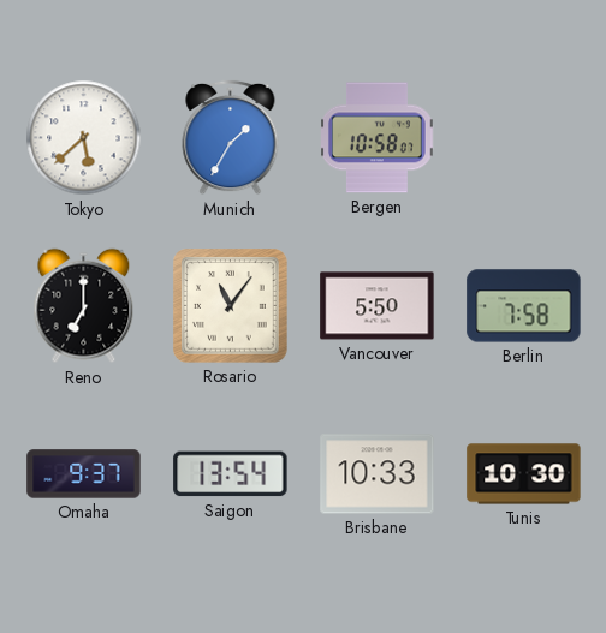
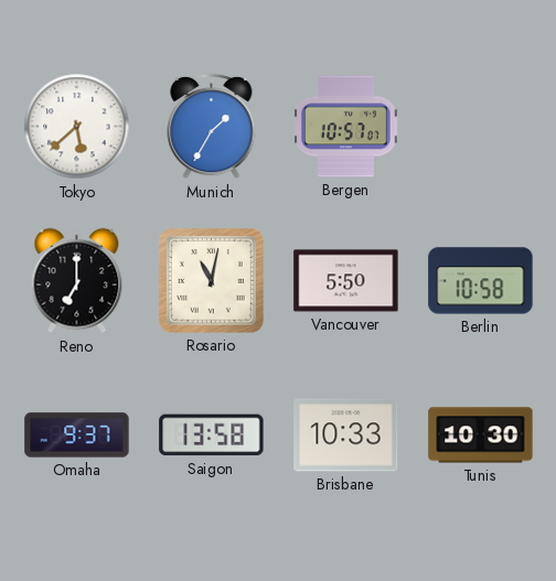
Bergen: 10:58 -> 10:57
Rosario: 11:06 -> 11:02
Berlin: 7:58 -> 10:58
Saigon: 13:54 -> 13:58
